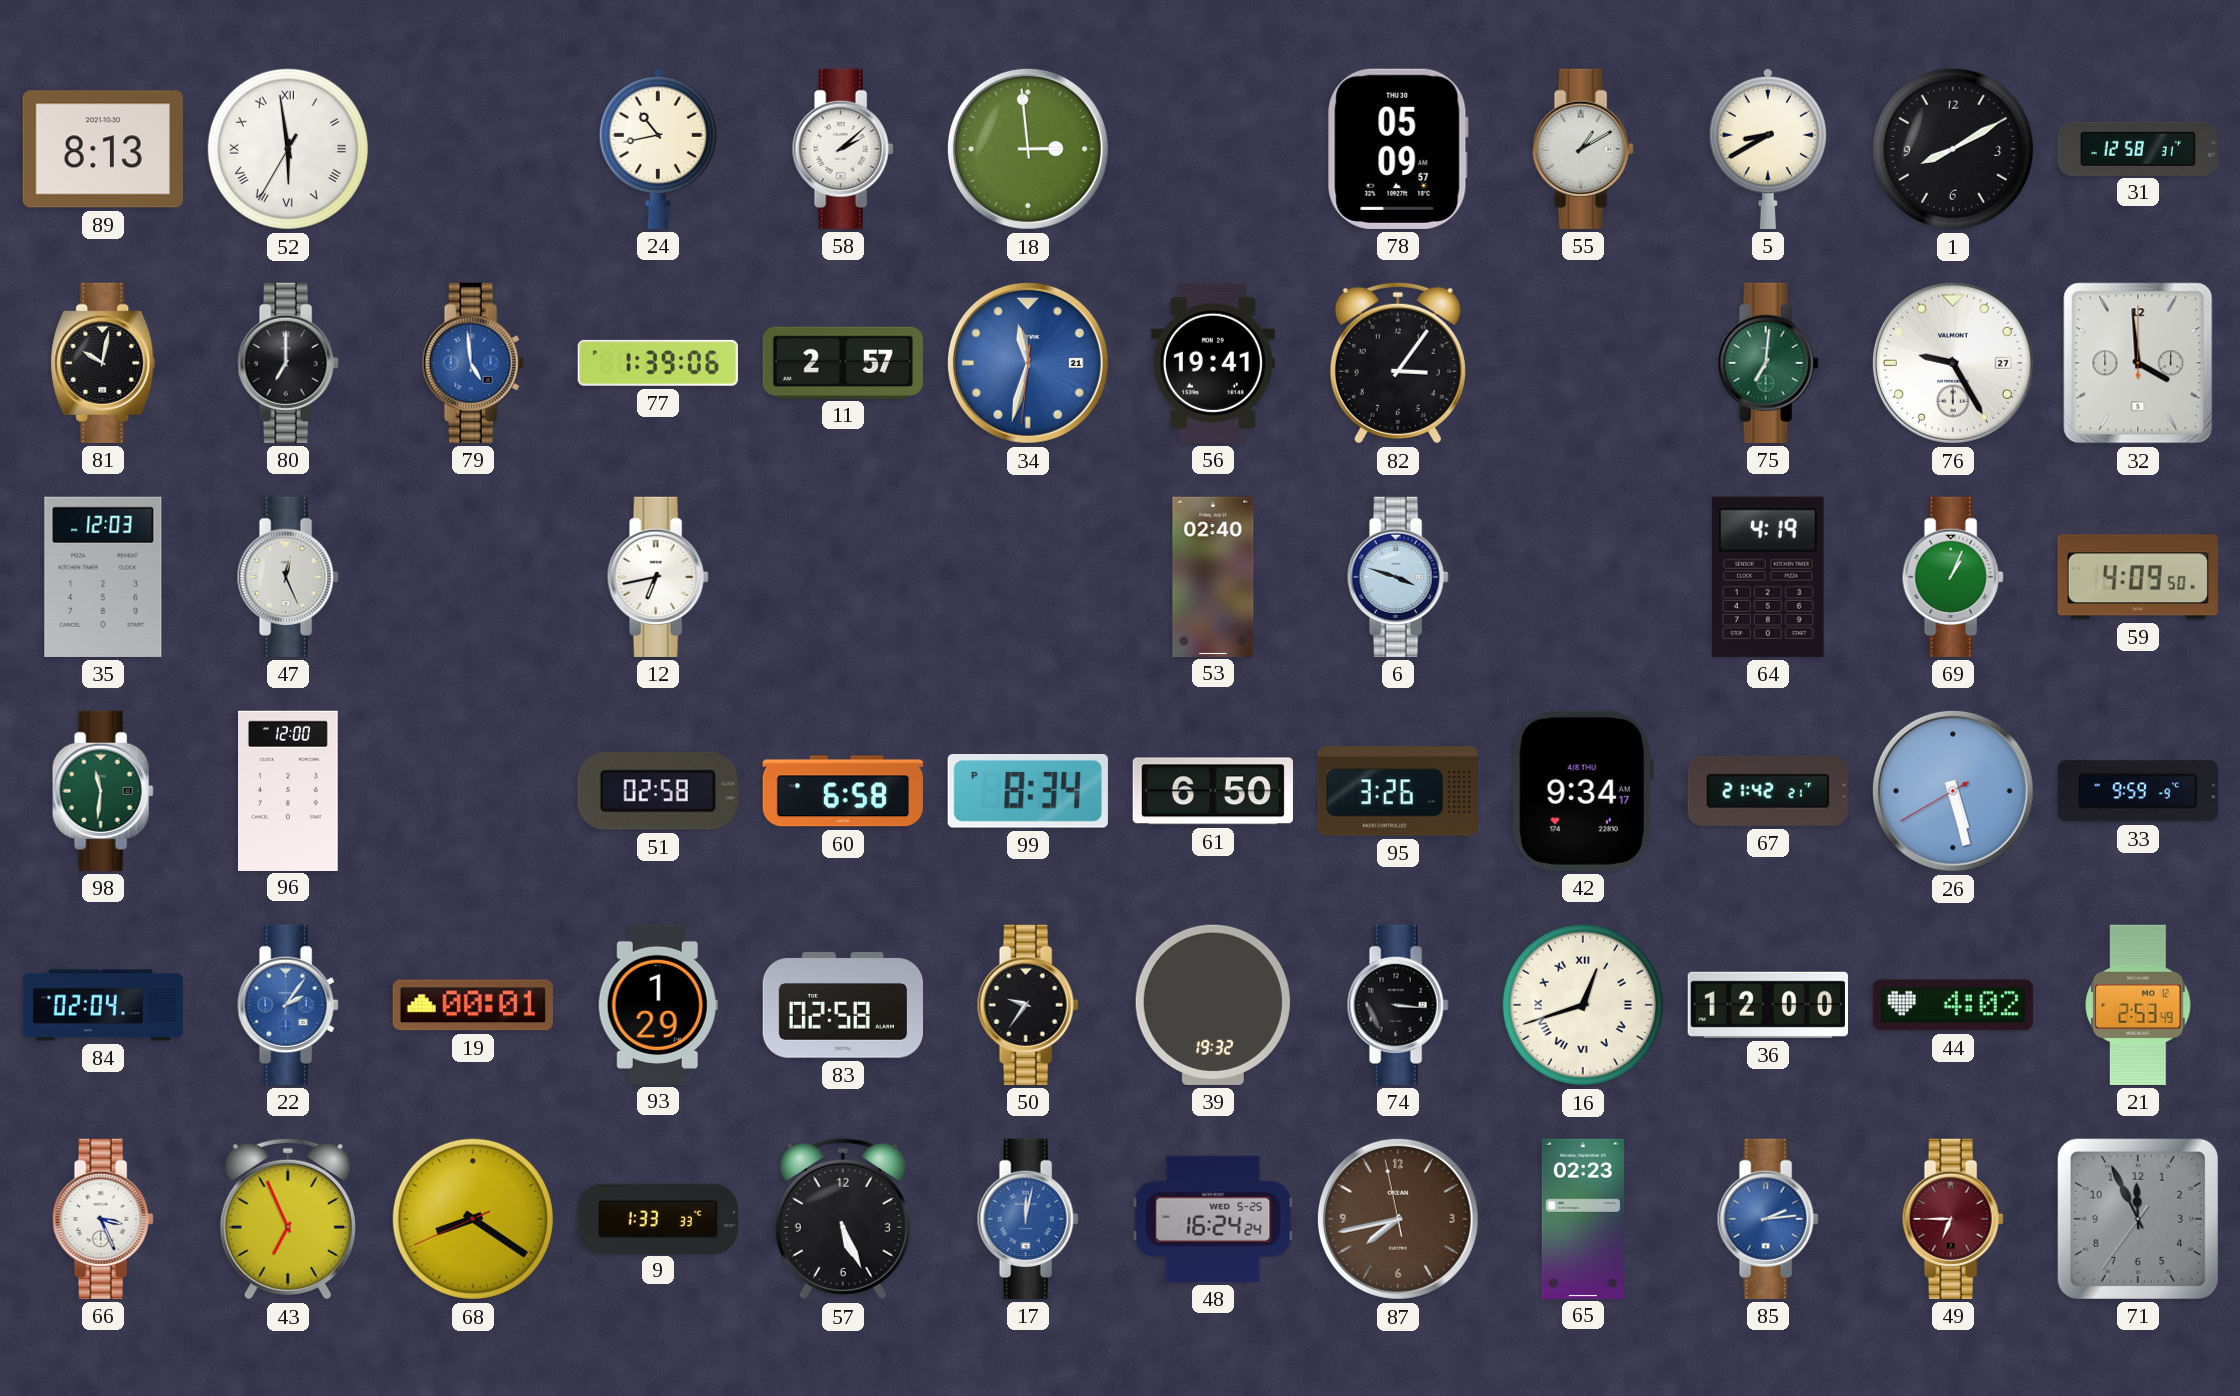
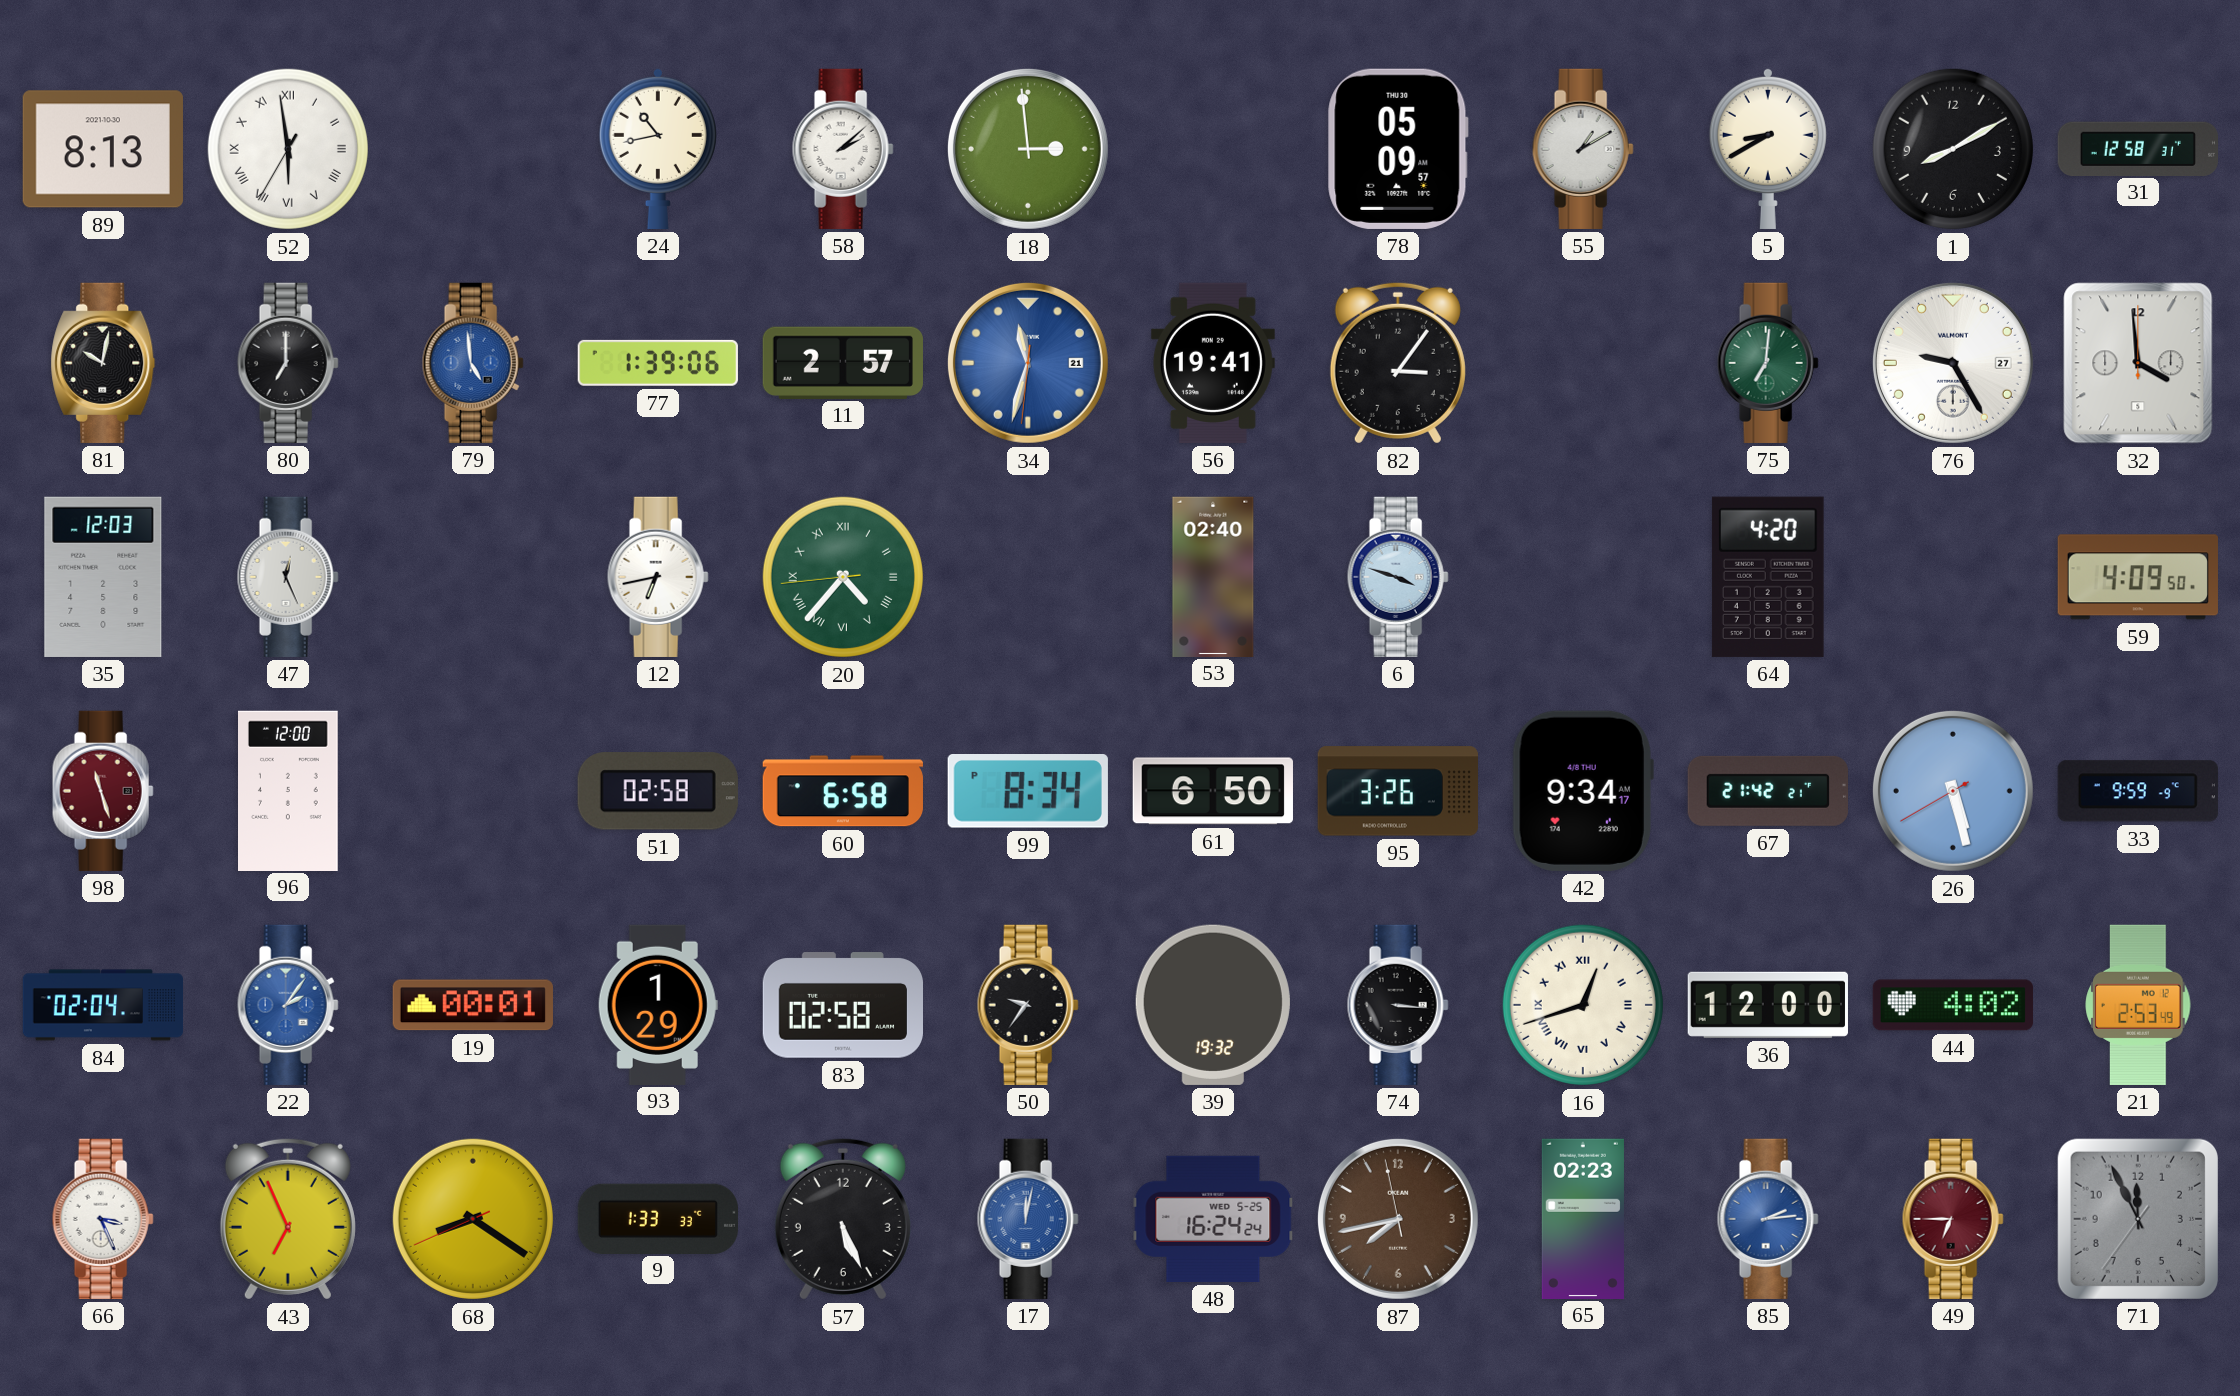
20: none -> 4:36
64: 4:19 -> 4:20
69: 1:04 -> none
98: 11:31 -> 11:27
98 dial: green -> burgundy
